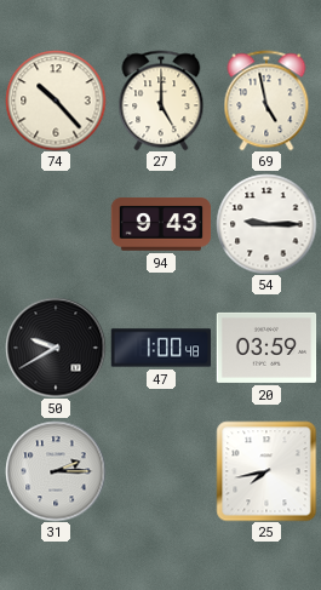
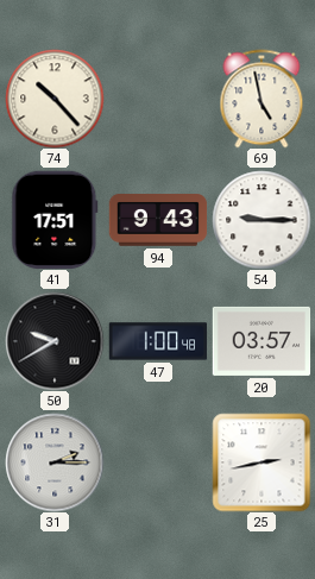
27: 5:00 -> none
41: none -> 17:51
20: 03:59 -> 03:57
25: 7:43 -> 2:43
